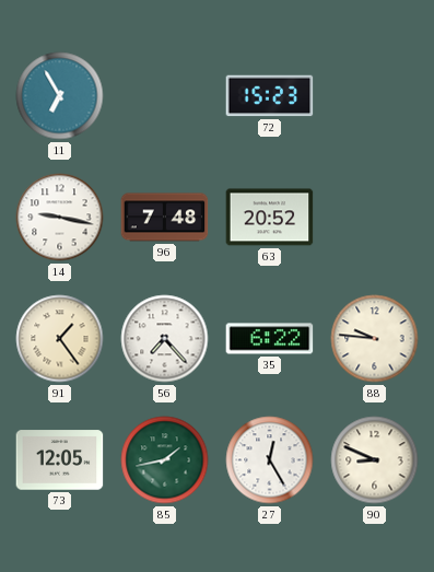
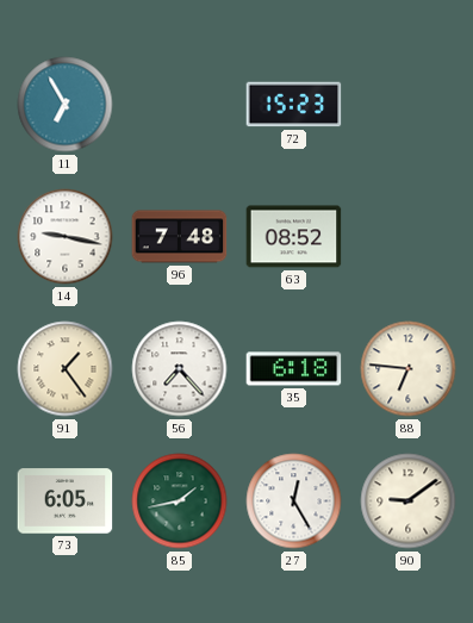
63: 20:52 -> 08:52
35: 6:22 -> 6:18
88: 9:46 -> 6:46
73: 12:05 -> 6:05
90: 8:49 -> 9:09
